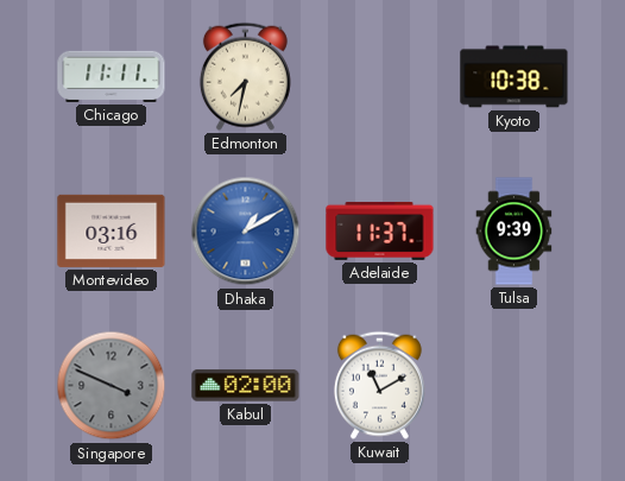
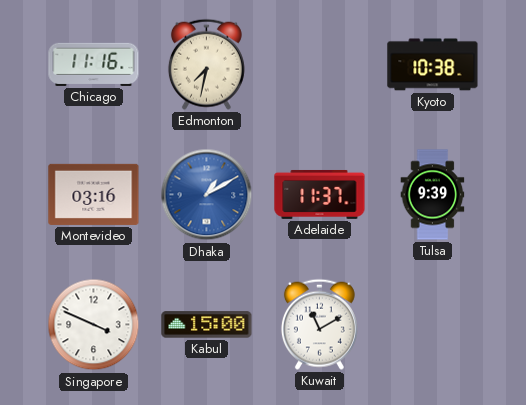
Chicago: 11:11 -> 11:16
Singapore dial: grey -> white
Kabul: 02:00 -> 15:00
